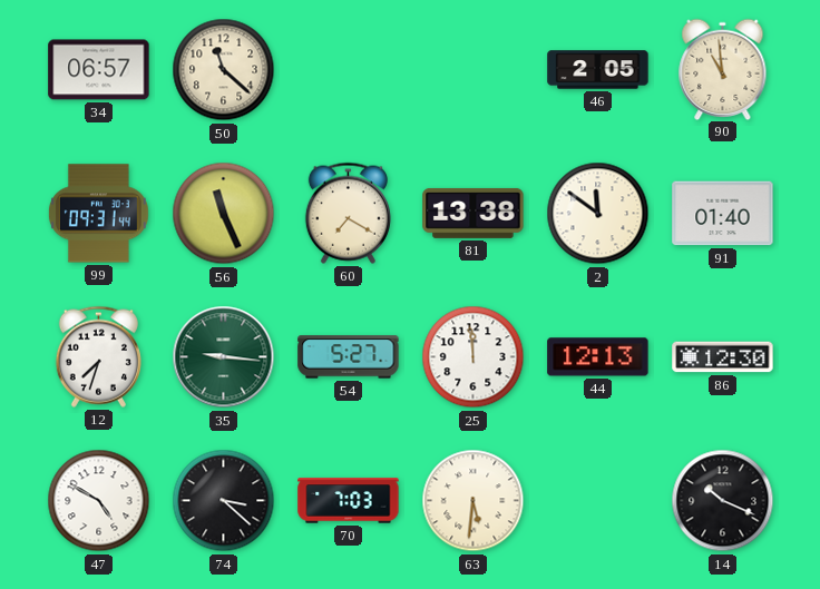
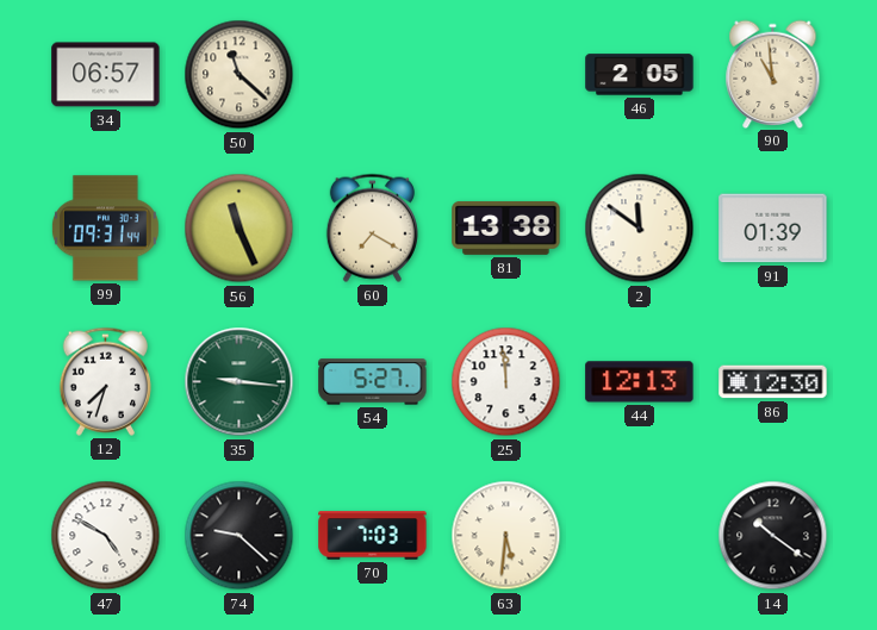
91: 01:40 -> 01:39
74: 3:22 -> 9:22
14: 10:19 -> 10:21
